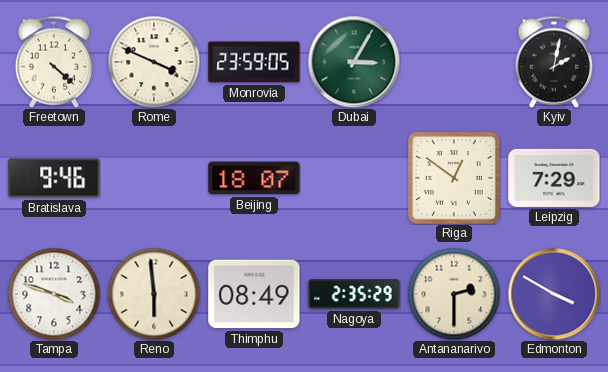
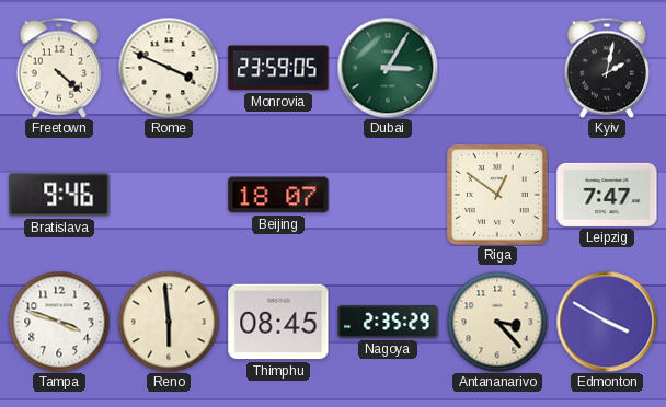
Leipzig: 7:29 -> 7:47
Thimphu: 08:49 -> 08:45
Antananarivo: 2:30 -> 3:23
